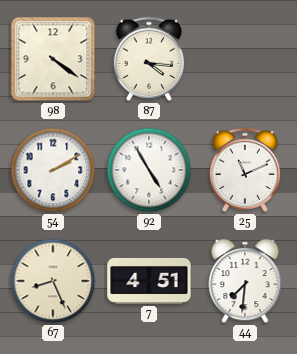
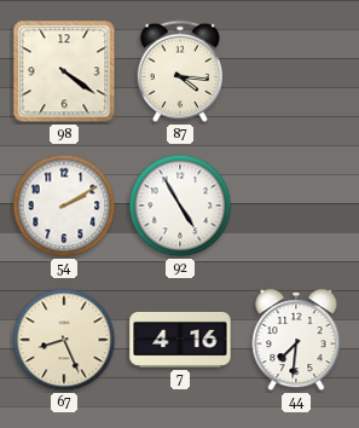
25: 11:11 -> none
7: 4:51 -> 4:16
